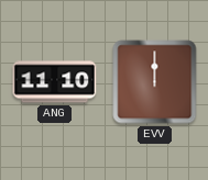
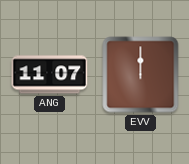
ANG: 11:10 -> 11:07
